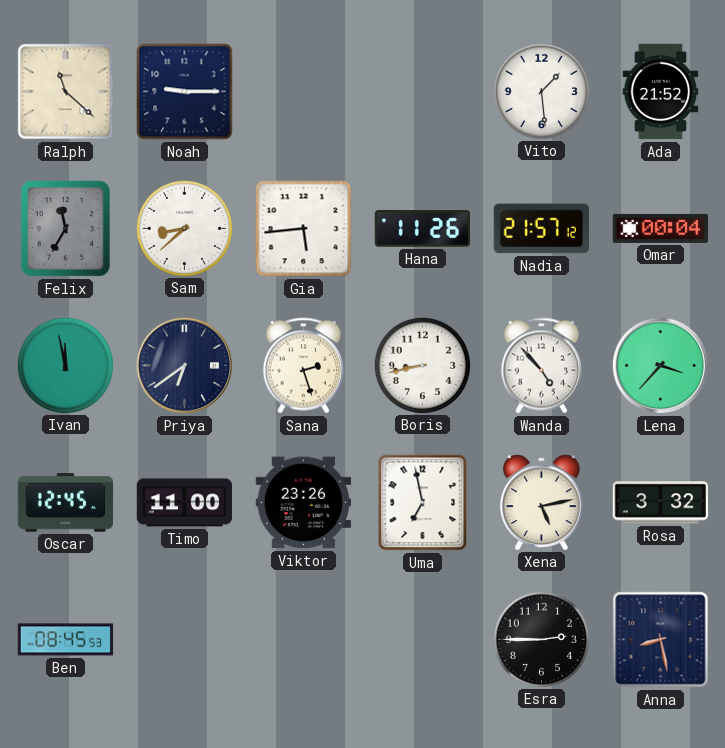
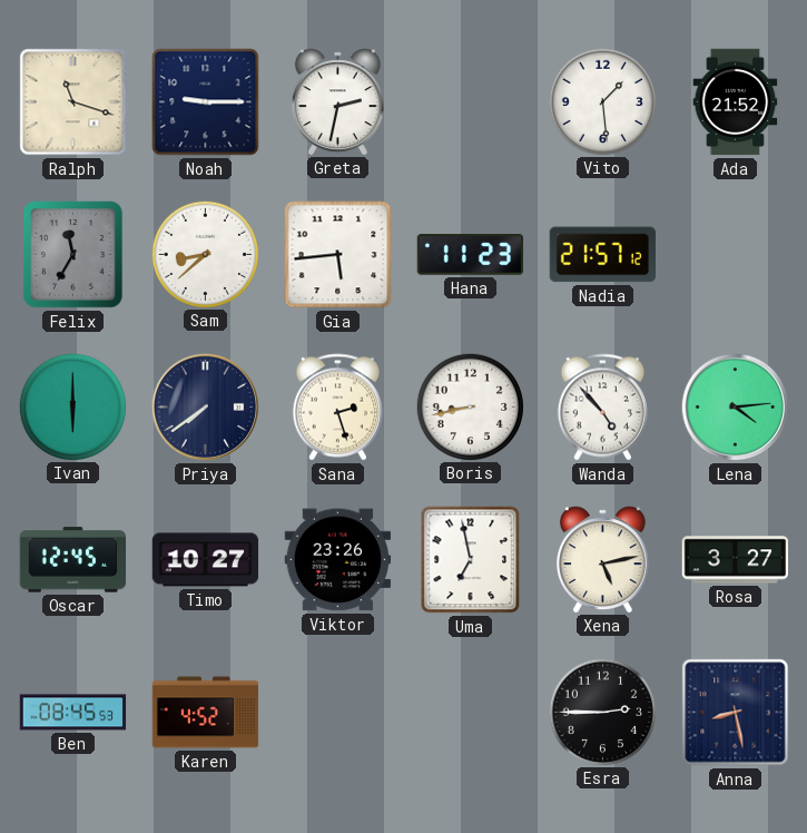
Ralph: 11:22 -> 11:18
Greta: none -> 2:32
Hana: 11:26 -> 11:23
Omar: 00:04 -> none
Ivan: 11:58 -> 6:00
Priya: 6:39 -> 7:39
Lena: 3:37 -> 4:14
Timo: 11:00 -> 10:27
Rosa: 3:32 -> 3:27
Karen: none -> 4:52
